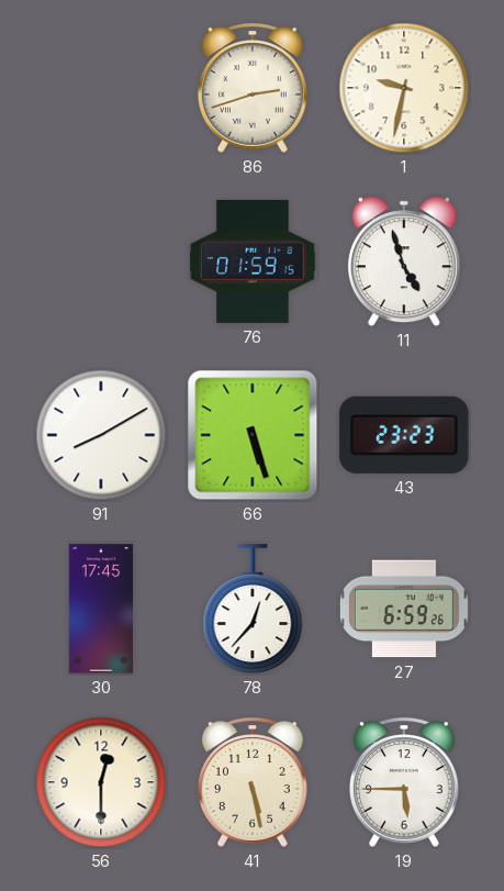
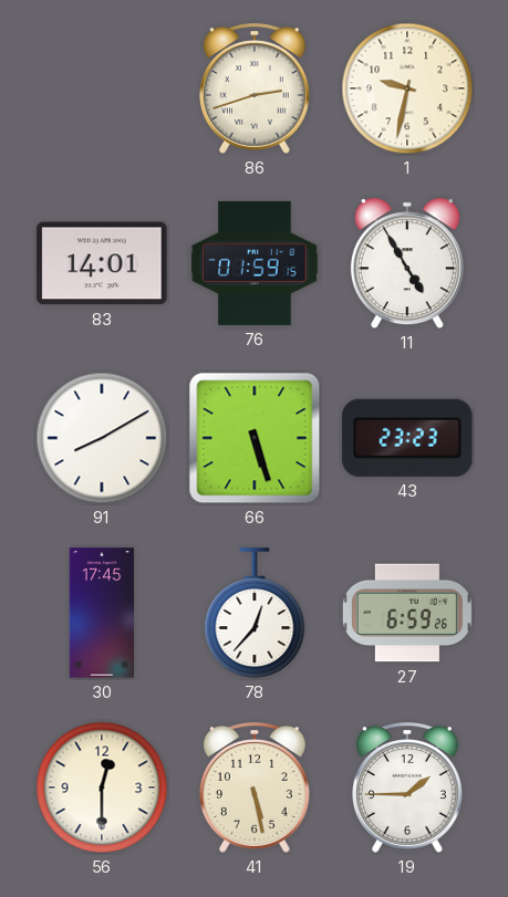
83: none -> 14:01
11: 4:57 -> 4:55
19: 5:45 -> 1:45
